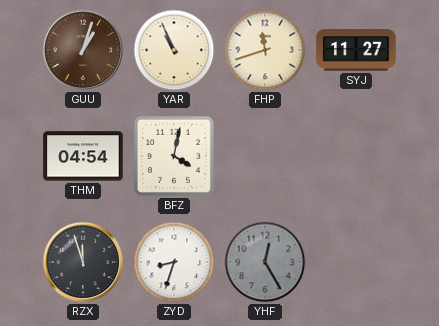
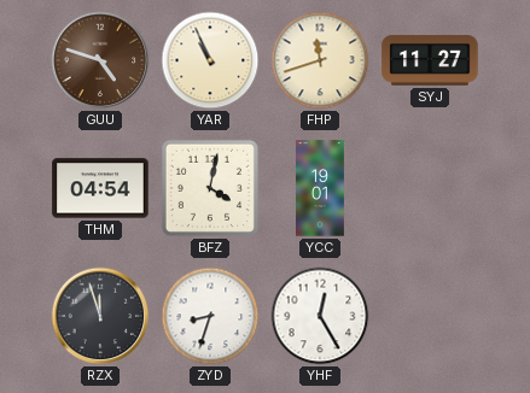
GUU: 1:03 -> 4:48
YCC: none -> 19:01
YHF dial: grey -> white
